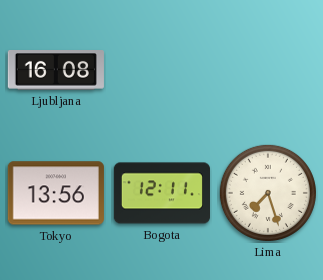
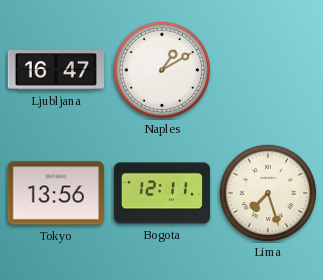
Ljubljana: 16:08 -> 16:47
Naples: none -> 1:10
